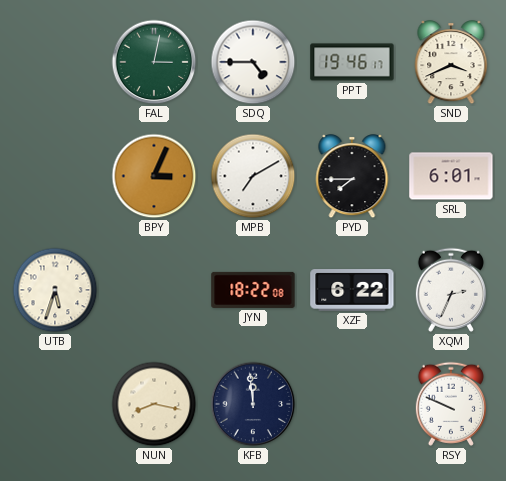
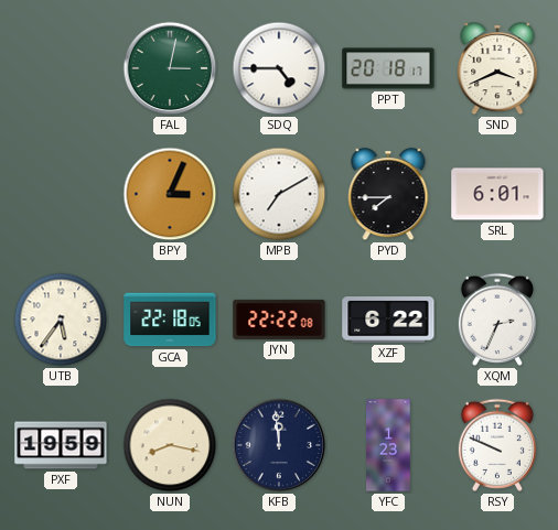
PPT: 19:46 -> 20:18
UTB: 5:33 -> 5:36
GCA: none -> 22:18
JYN: 18:22 -> 22:22
PXF: none -> 19:59
YFC: none -> 1:23
